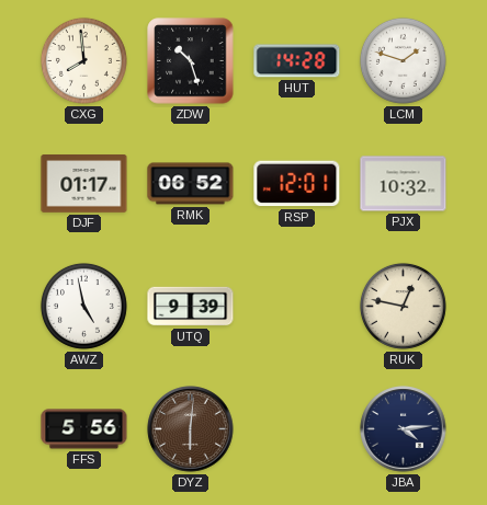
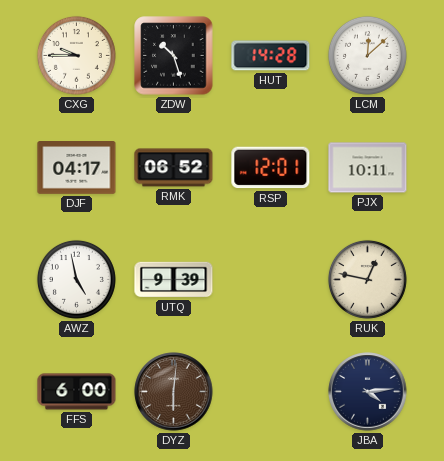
CXG: 7:59 -> 9:45
LCM: 1:48 -> 12:08
DJF: 01:17 -> 04:17
PJX: 10:32 -> 10:11
FFS: 5:56 -> 6:00
